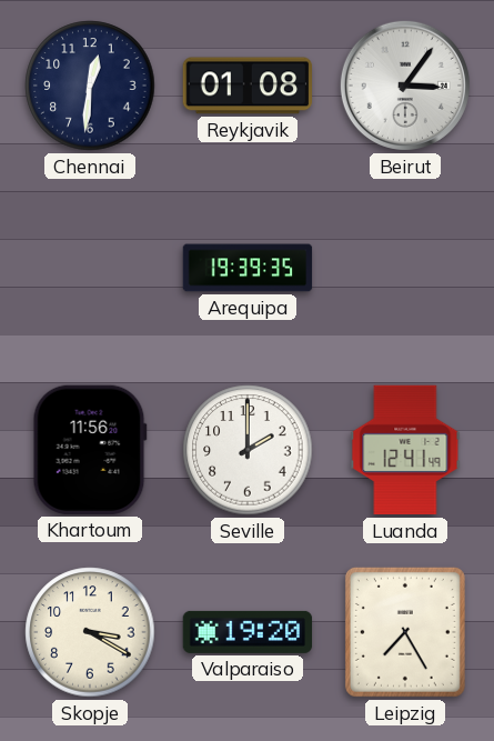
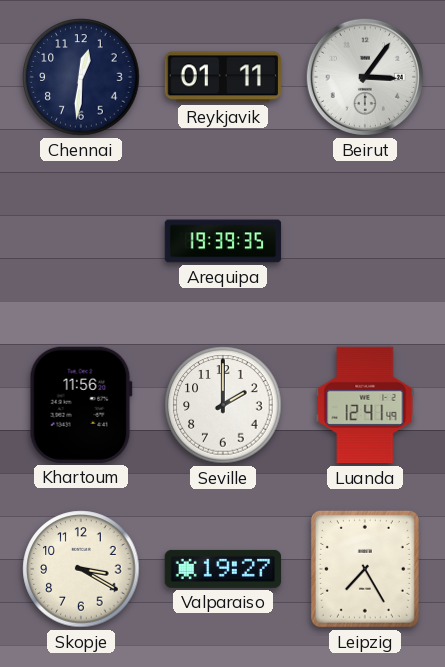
Reykjavik: 01:08 -> 01:11
Valparaiso: 19:20 -> 19:27
